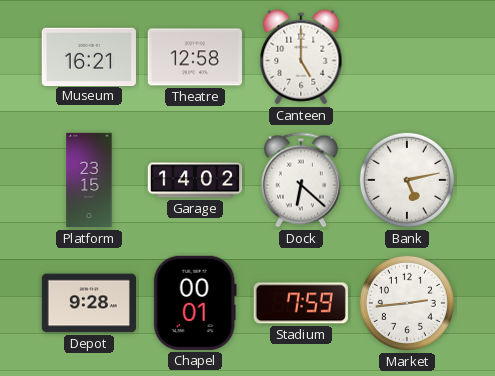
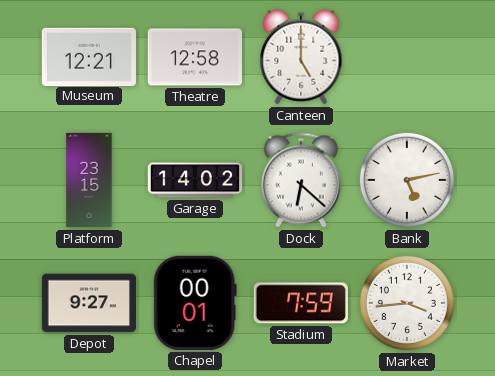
Museum: 16:21 -> 12:21
Depot: 9:28 -> 9:27
Market: 2:44 -> 3:44
